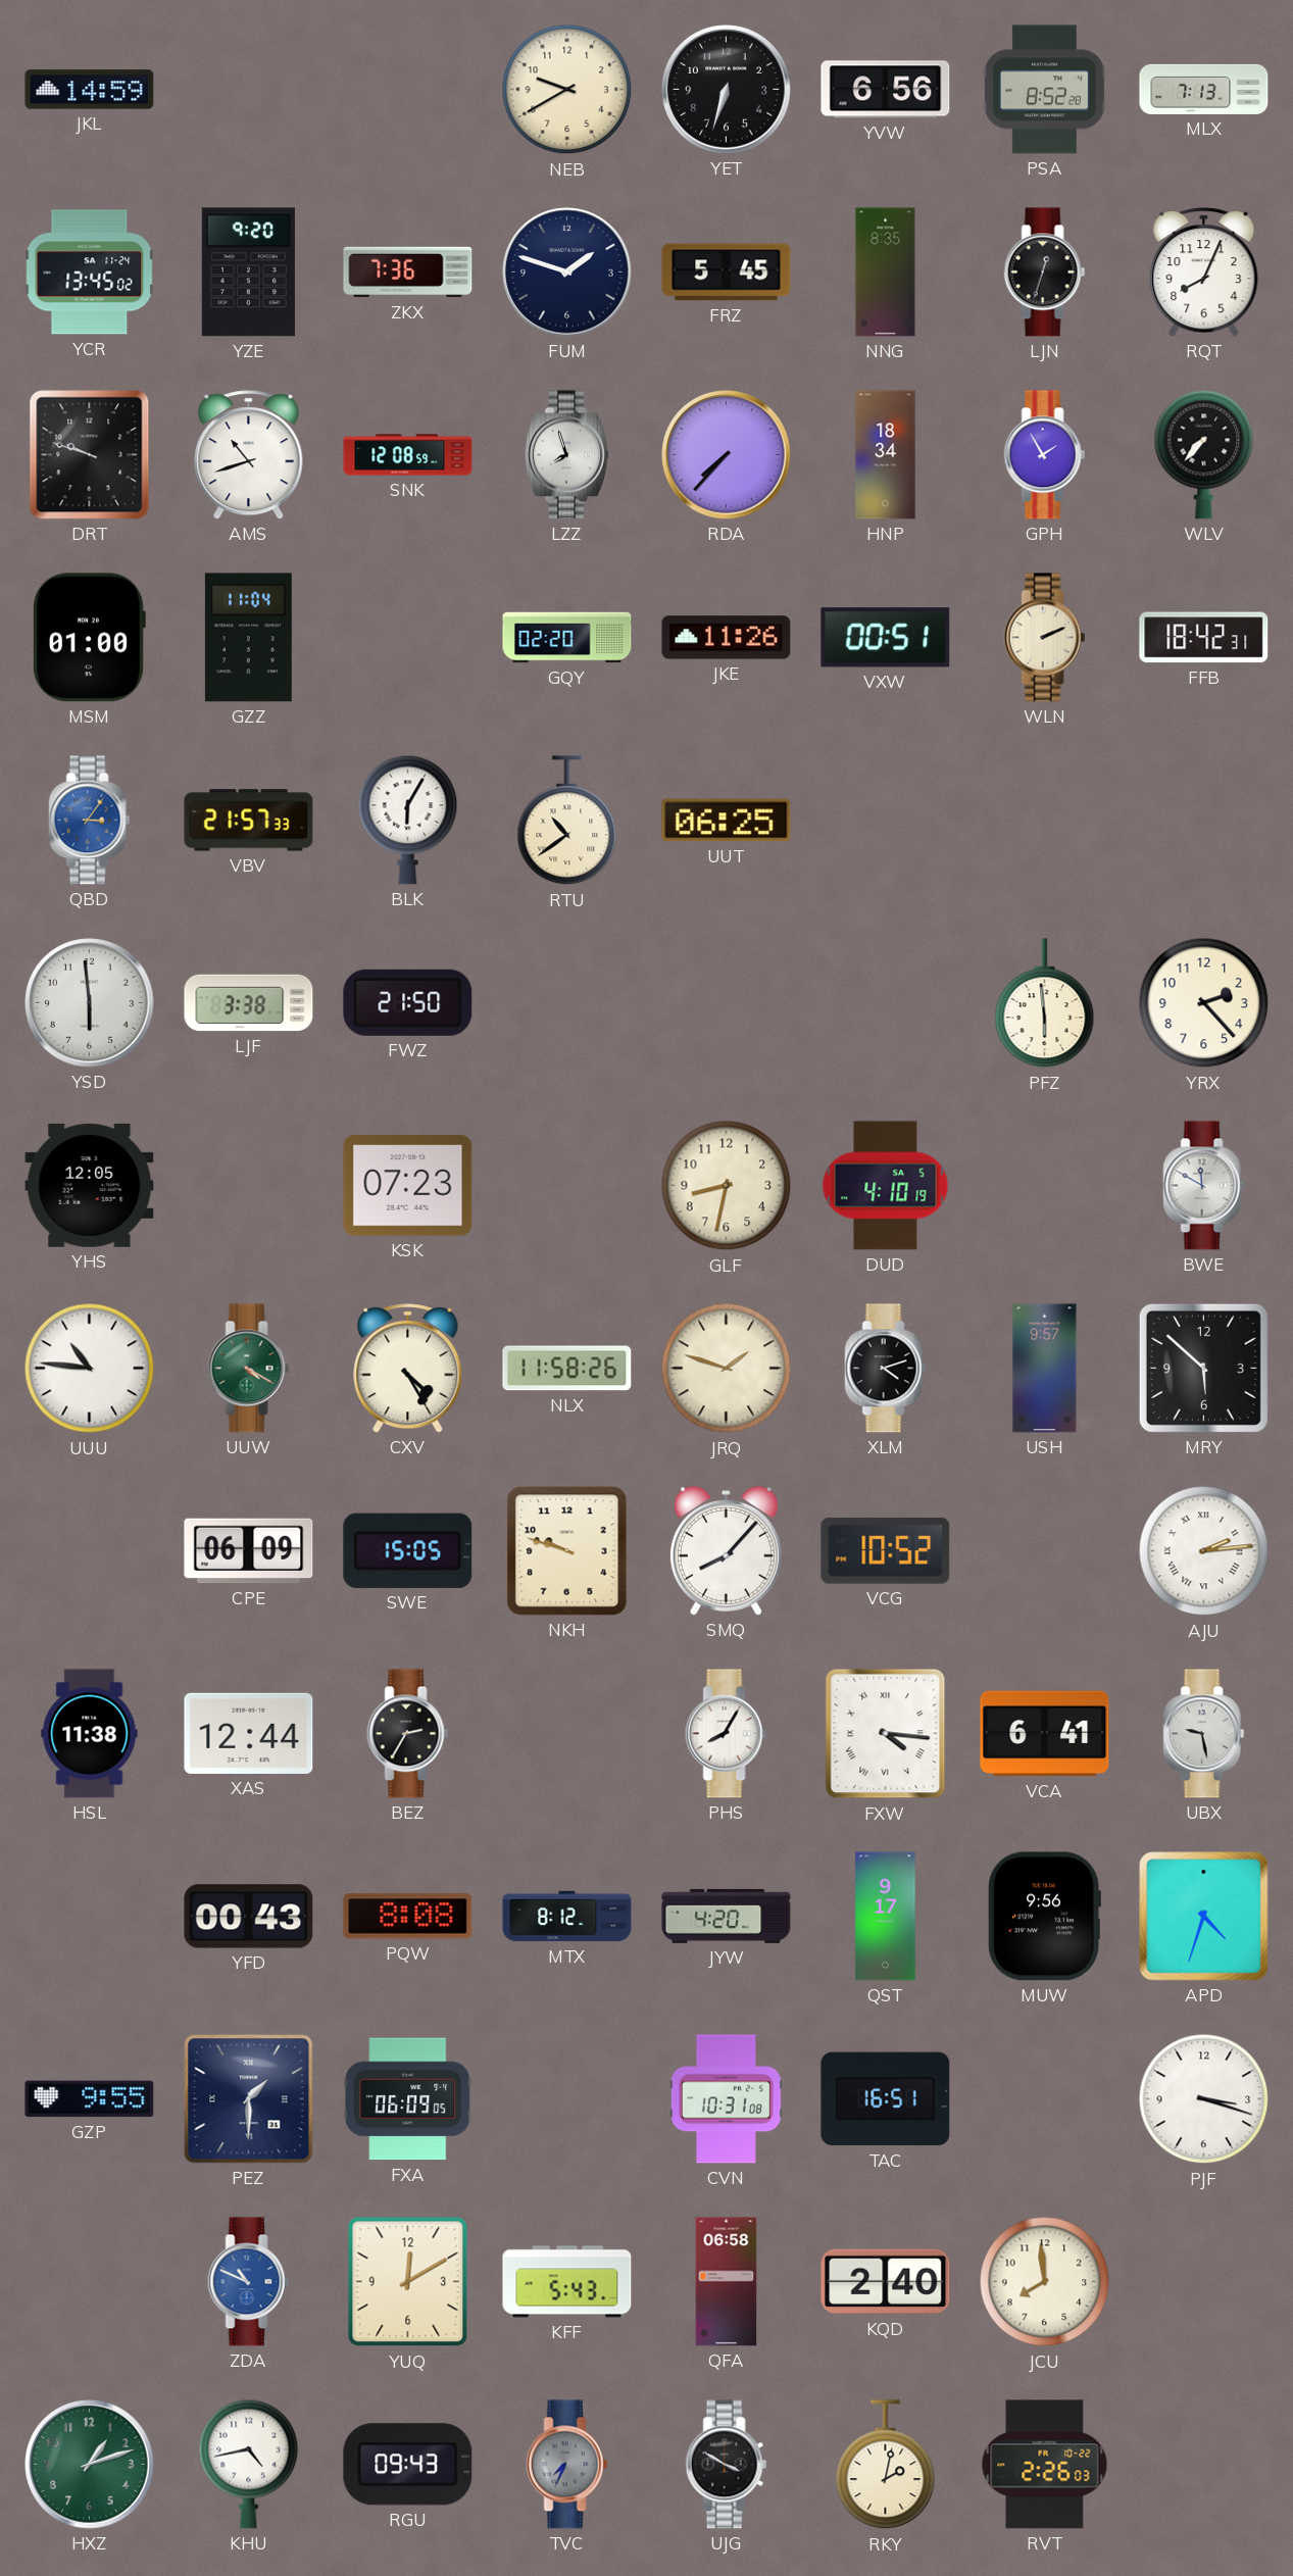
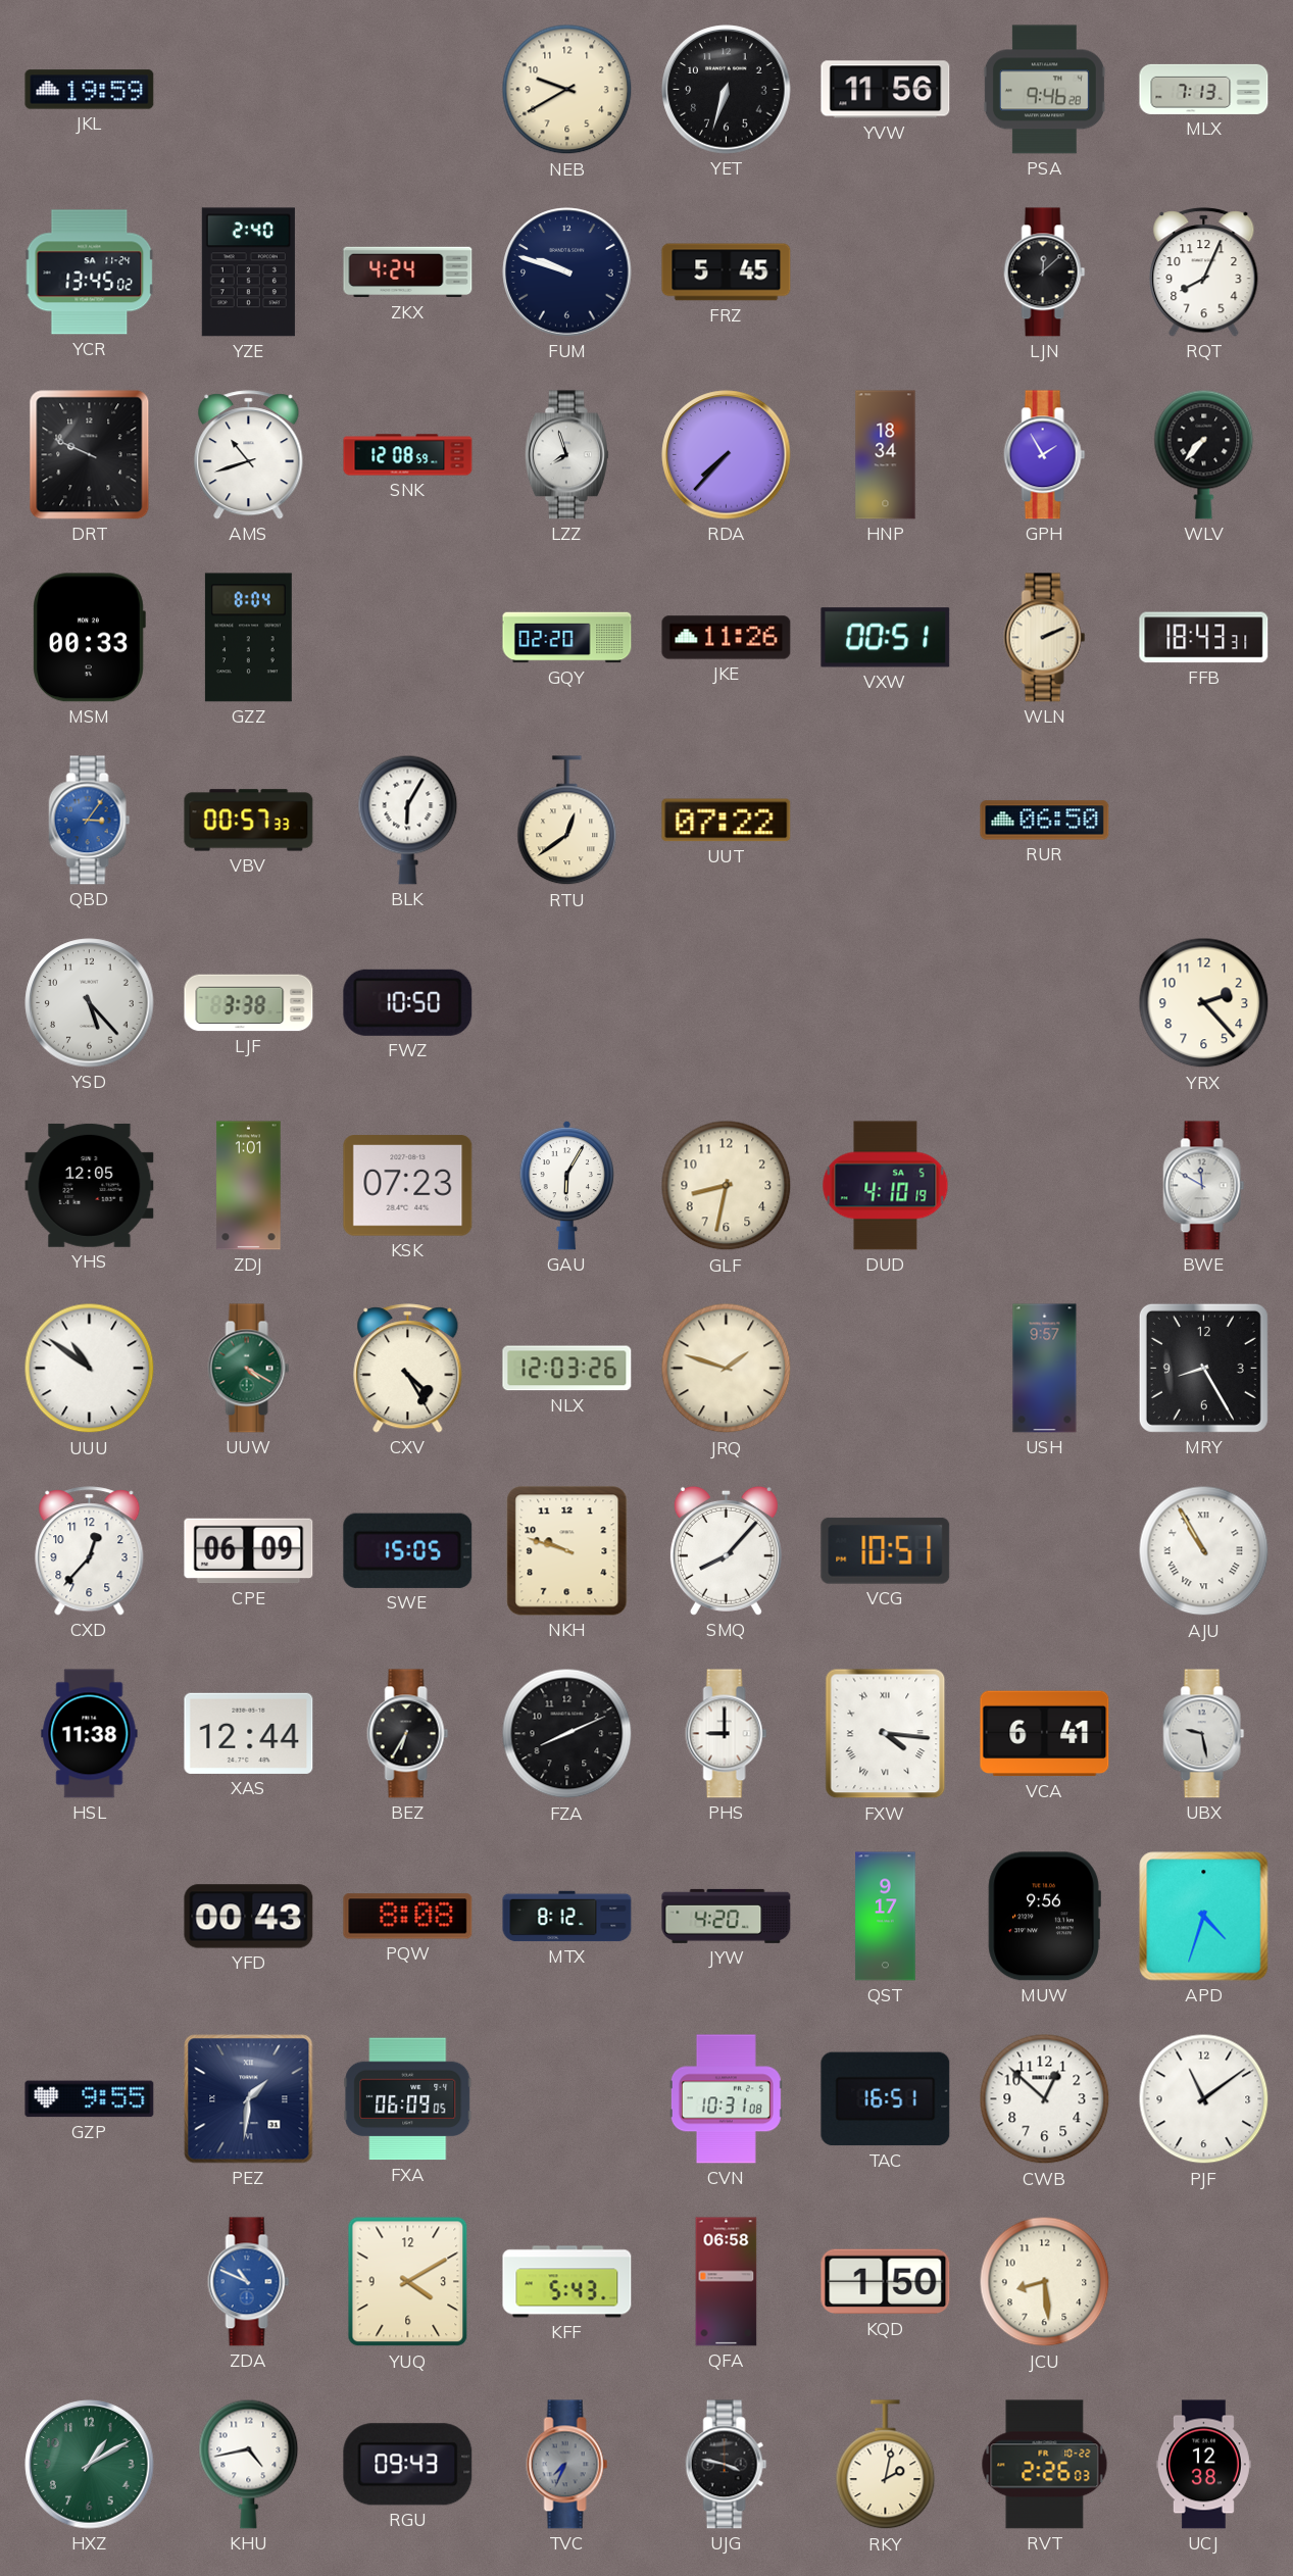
JKL: 14:59 -> 19:59
YVW: 6:56 -> 11:56
PSA: 8:52 -> 9:46
YZE: 9:20 -> 2:40
ZKX: 7:36 -> 4:24
FUM: 1:48 -> 9:48
NNG: 8:35 -> none
LJN: 12:33 -> 12:08
DRT: 9:48 -> 9:49
MSM: 01:00 -> 00:33
GZZ: 11:04 -> 8:04
FFB: 18:42 -> 18:43
VBV: 21:57 -> 00:57
RTU: 10:39 -> 12:39
UUT: 06:25 -> 07:22
RUR: none -> 06:50
YSD: 5:59 -> 5:23
FWZ: 21:50 -> 10:50
PFZ: 5:59 -> none
ZDJ: none -> 1:01
GAU: none -> 6:05
UUU: 10:46 -> 10:51
NLX: 11:58 -> 12:03
XLM: 4:12 -> none
MRY: 5:52 -> 8:25
CXD: none -> 12:37
VCG: 10:52 -> 10:51
AJU: 2:14 -> 10:55
BEZ: 2:35 -> 6:35
FZA: none -> 8:11
PHS: 8:05 -> 9:00
PEZ: 1:30 -> 1:31
CWB: none -> 12:52
PJF: 3:18 -> 11:09
YUQ: 12:10 -> 4:10
KQD: 2:40 -> 1:50
JCU: 7:59 -> 8:29
HXZ: 1:12 -> 1:10
UJG: 3:50 -> 3:47
UCJ: none -> 12:38
